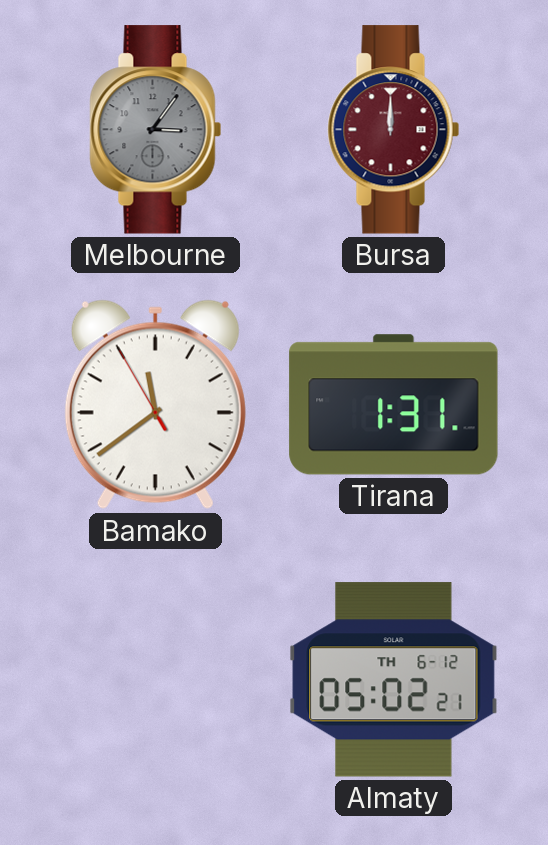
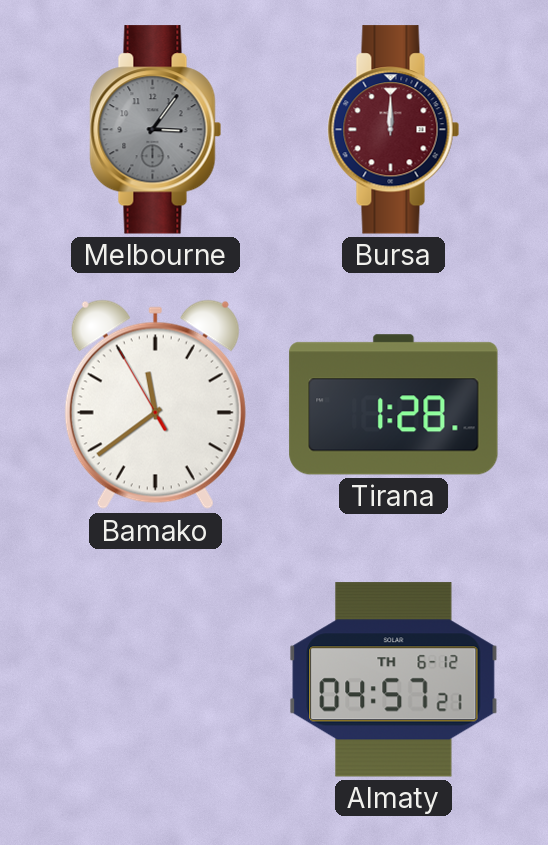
Tirana: 1:31 -> 1:28
Almaty: 05:02 -> 04:57
